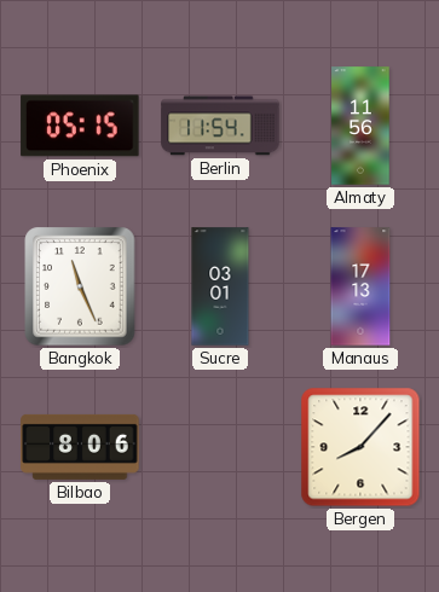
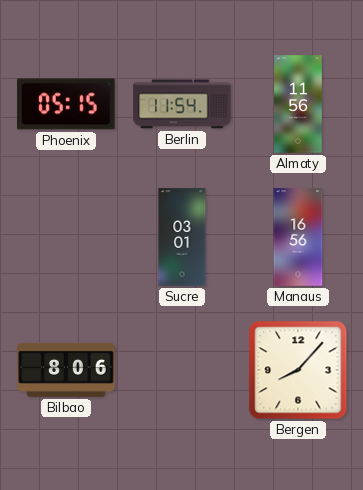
Bangkok: 11:26 -> none
Manaus: 17:13 -> 16:56
